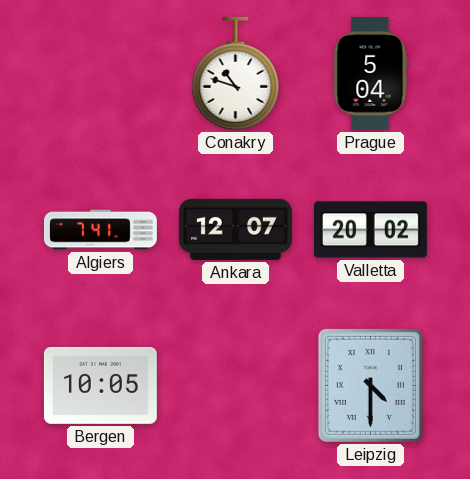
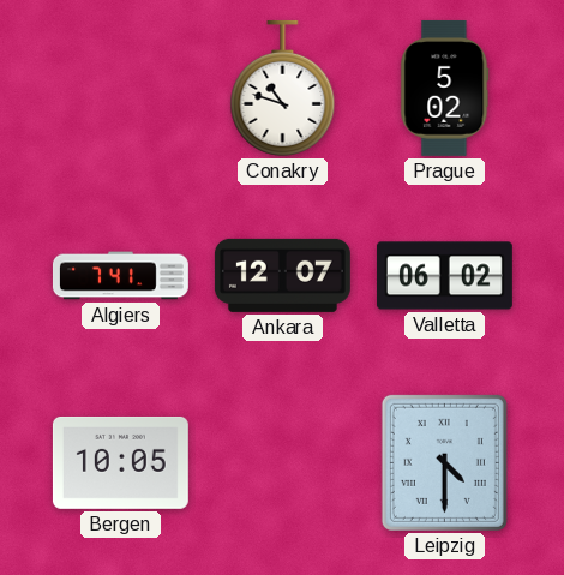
Prague: 5:04 -> 5:02
Valletta: 20:02 -> 06:02
